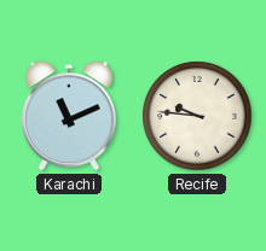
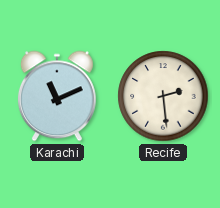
Recife: 9:46 -> 2:29
